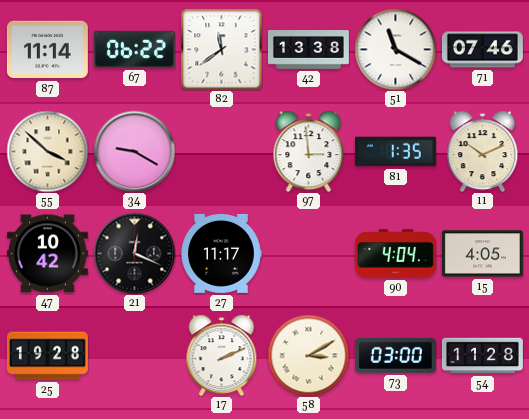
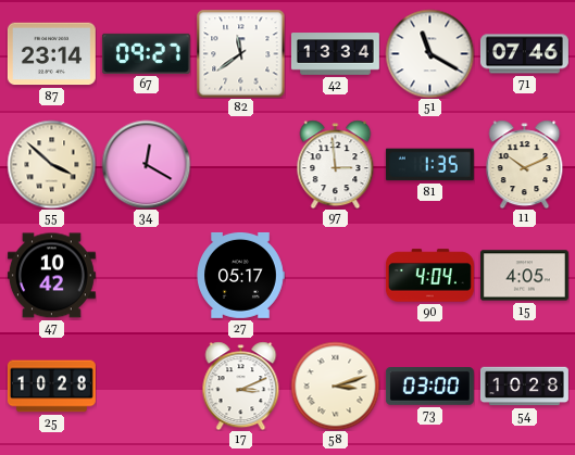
87: 11:14 -> 23:14
67: 06:22 -> 09:27
42: 13:38 -> 13:34
34: 9:20 -> 12:20
21: 12:19 -> none
27: 11:17 -> 05:17
25: 19:28 -> 10:28
17: 2:11 -> 3:11
58: 3:10 -> 3:12
54: 11:28 -> 10:28
